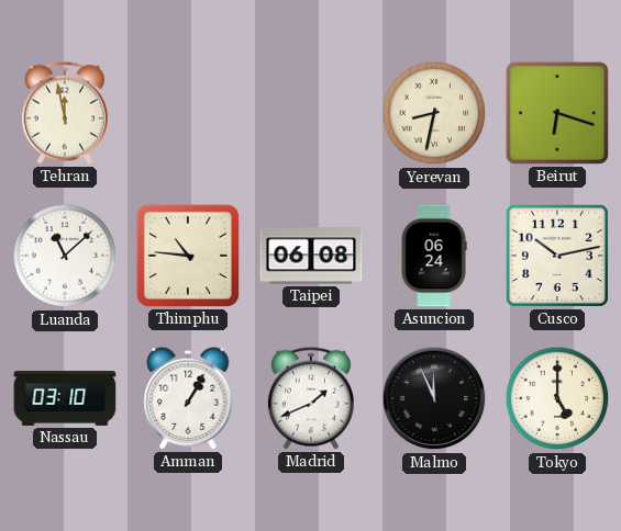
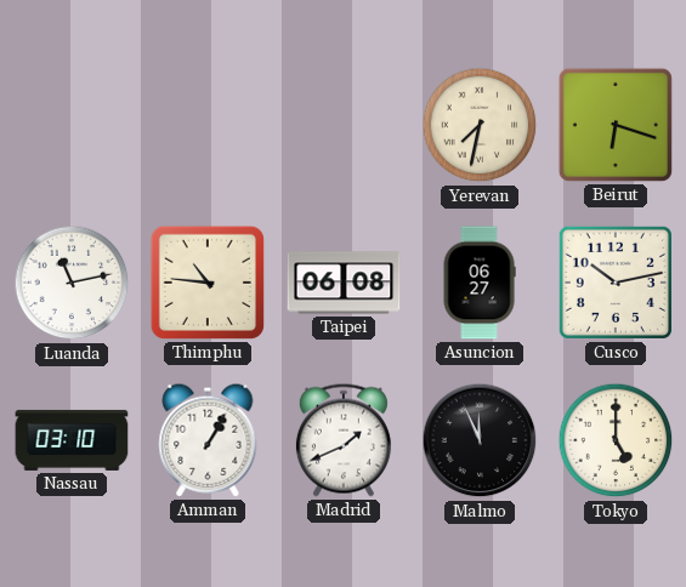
Tehran: 11:58 -> none
Yerevan: 8:32 -> 7:32
Luanda: 11:08 -> 11:13
Asuncion: 06:24 -> 06:27
